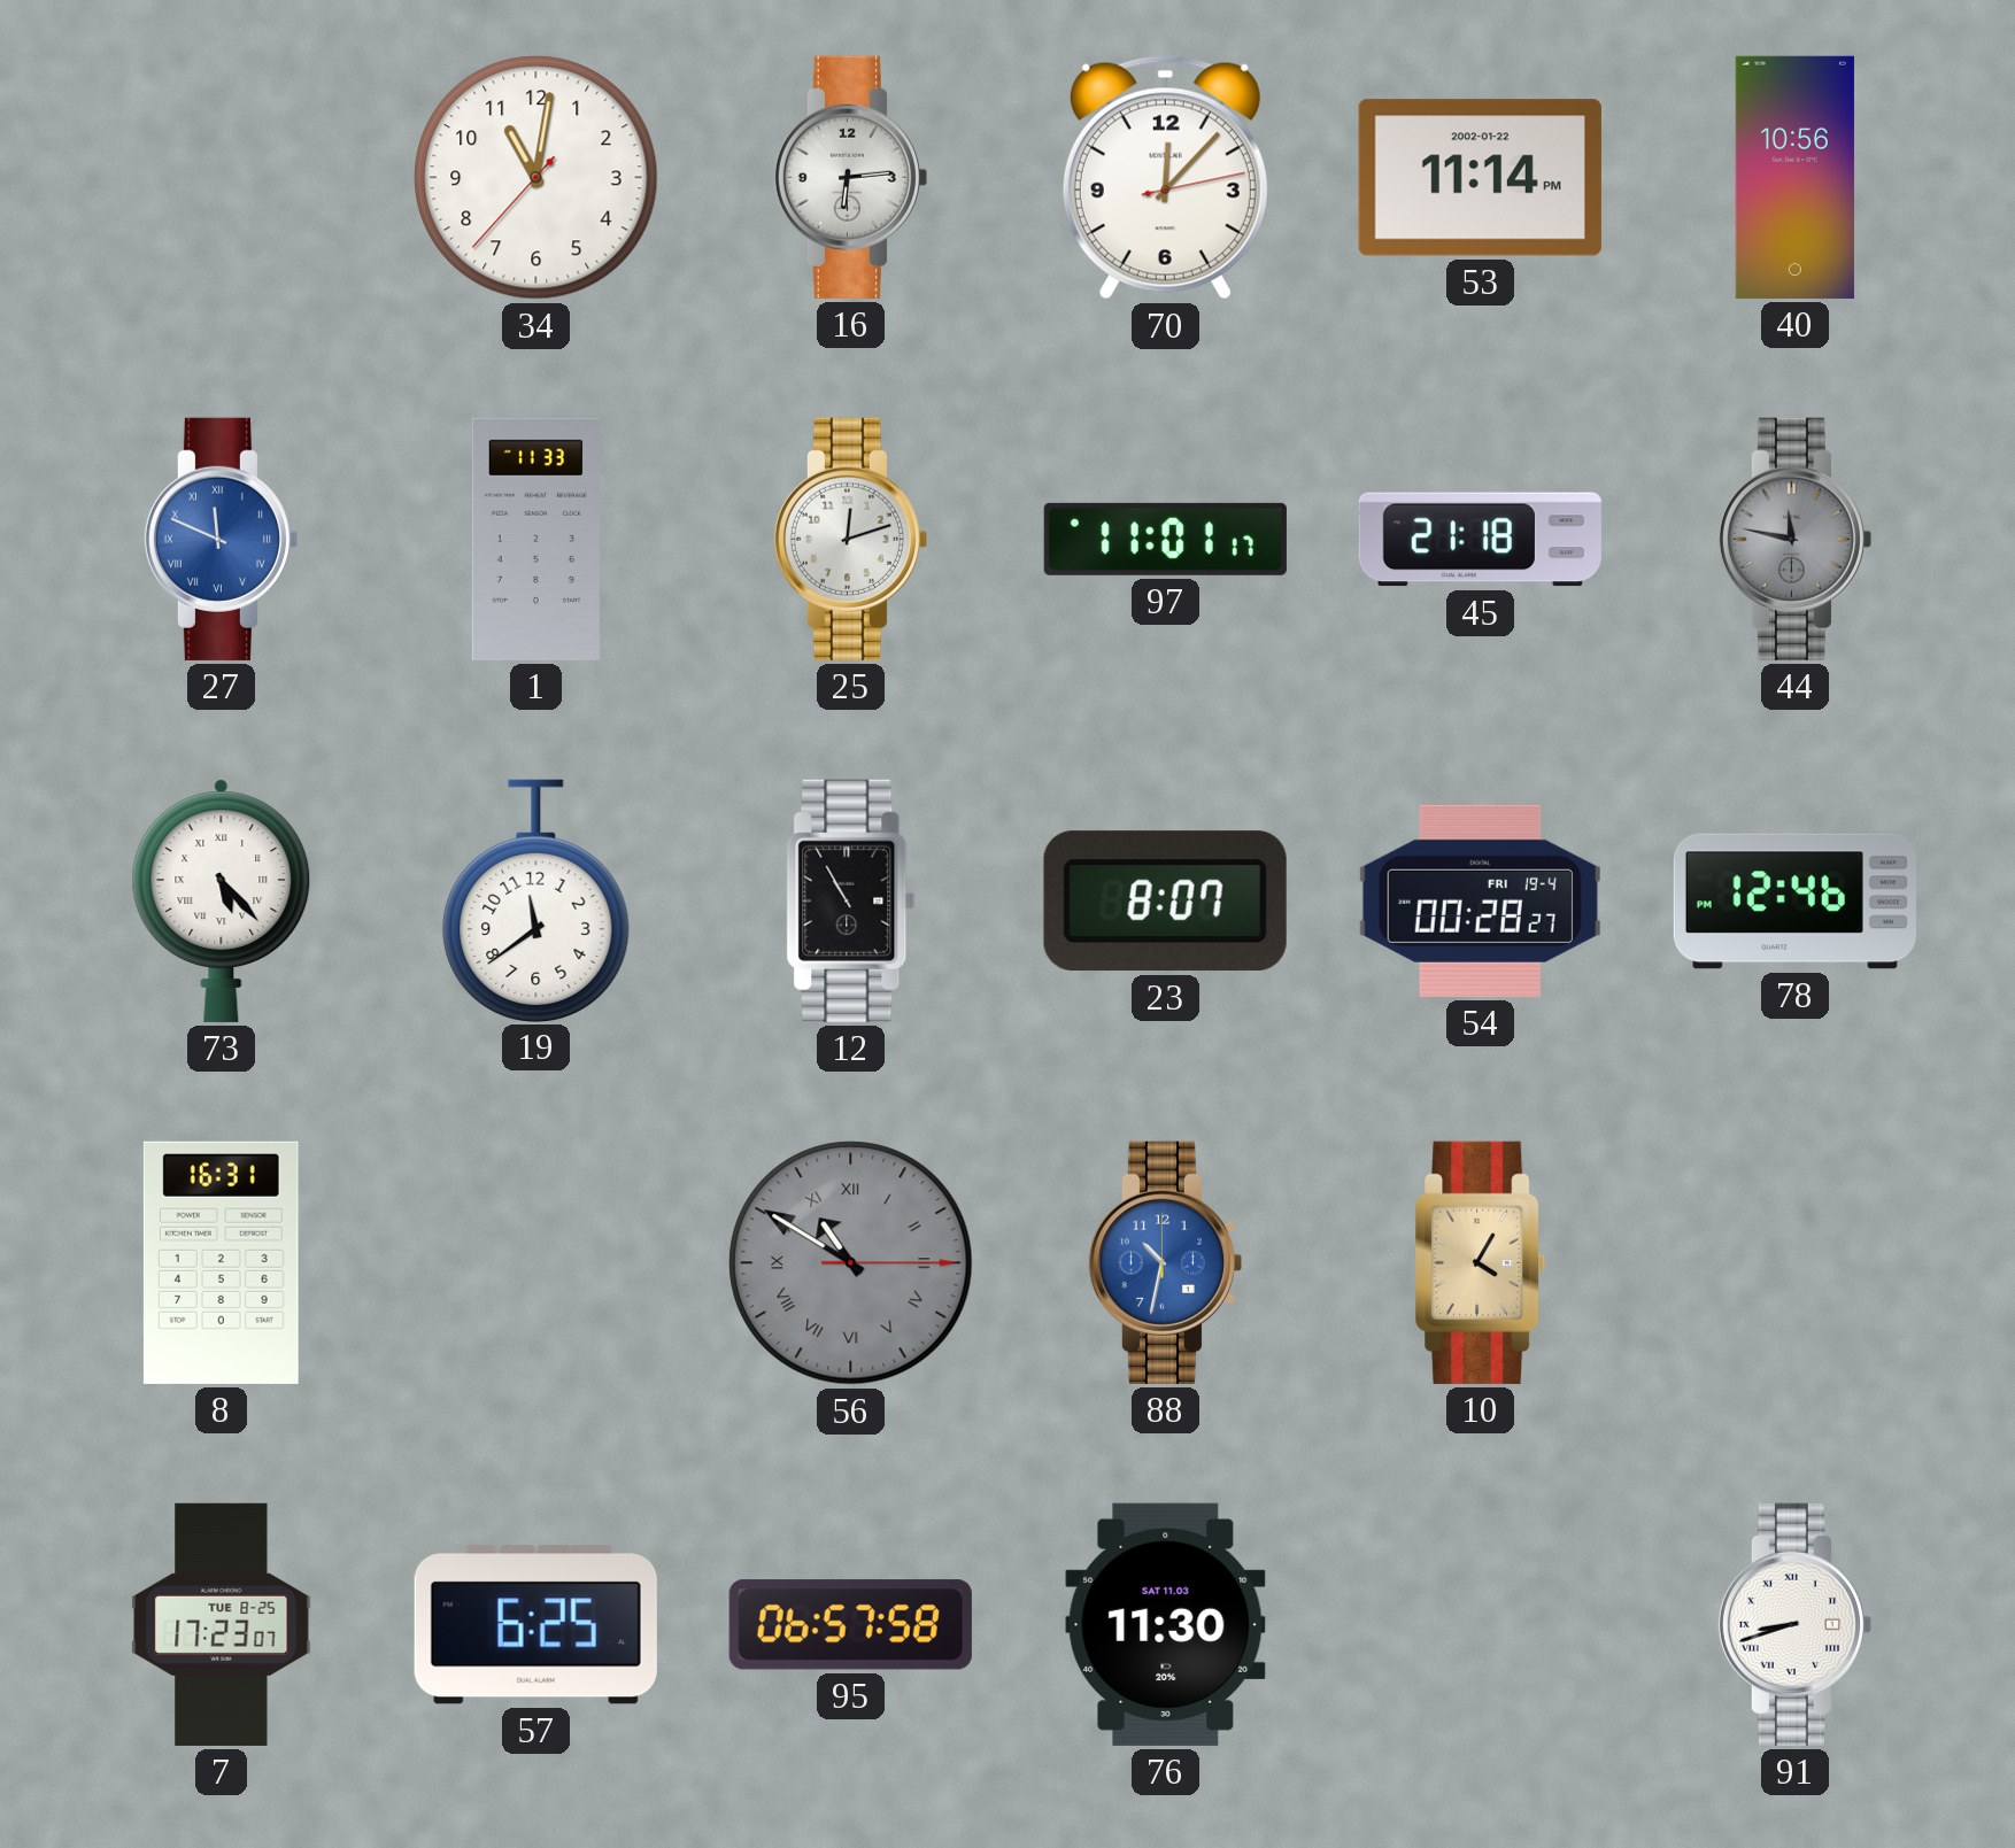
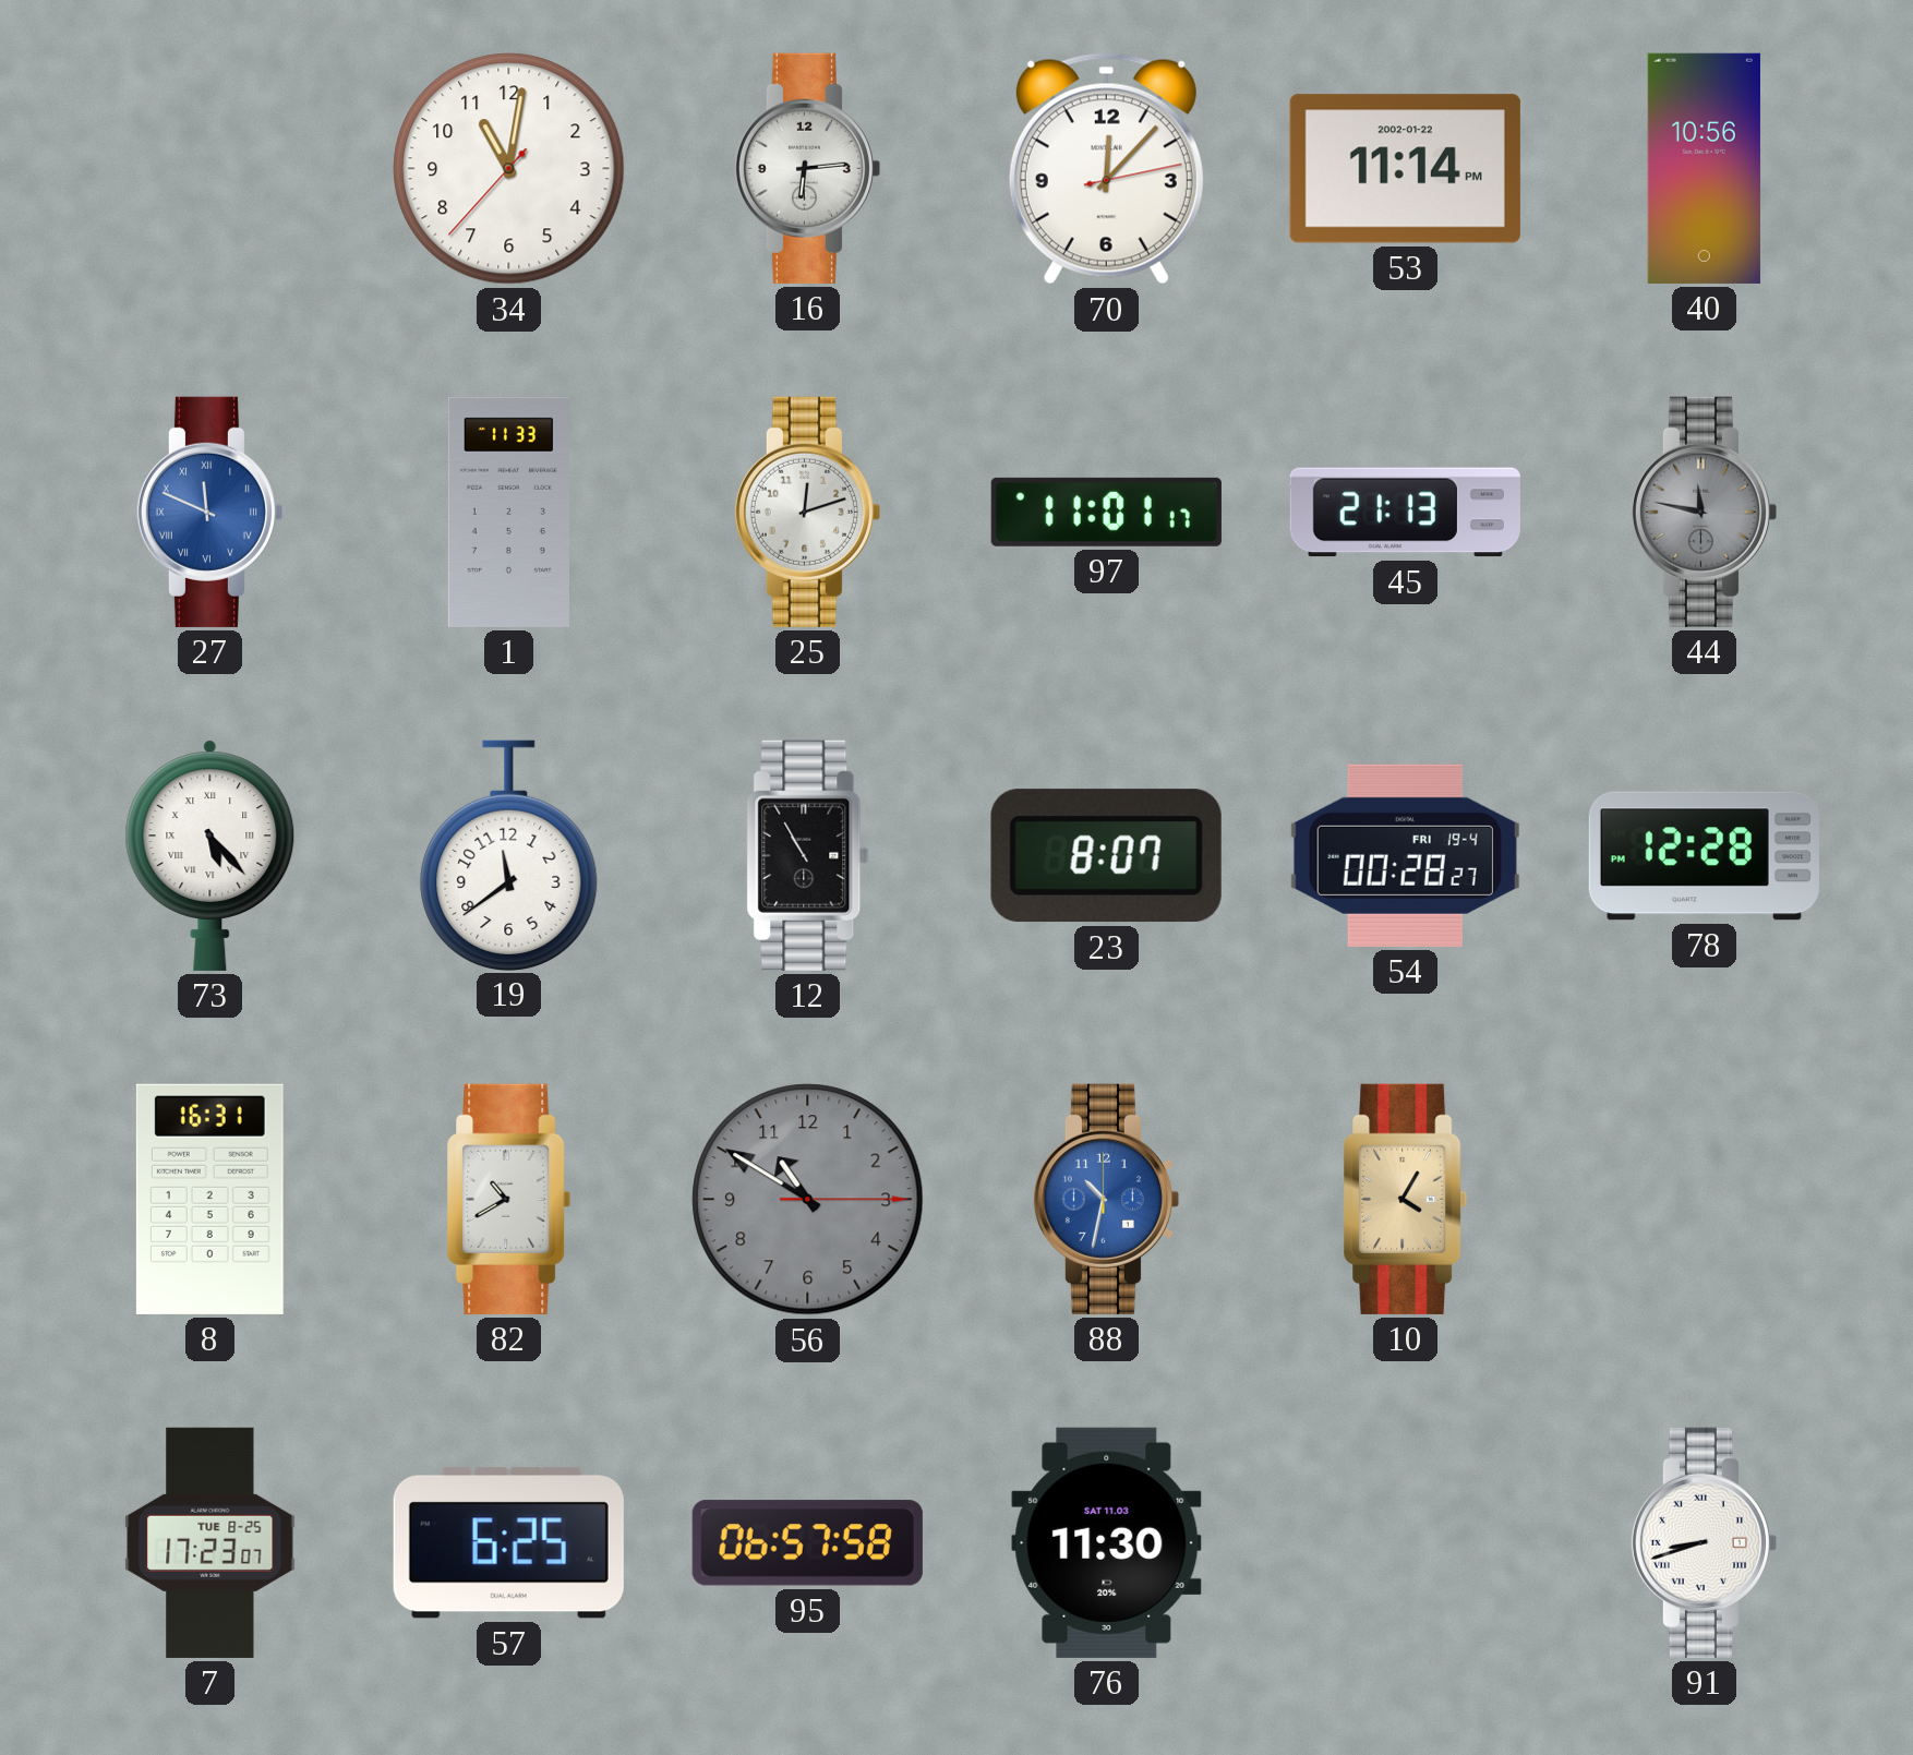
45: 21:18 -> 21:13
78: 12:46 -> 12:28
82: none -> 10:40
56 numerals: Roman -> Arabic
